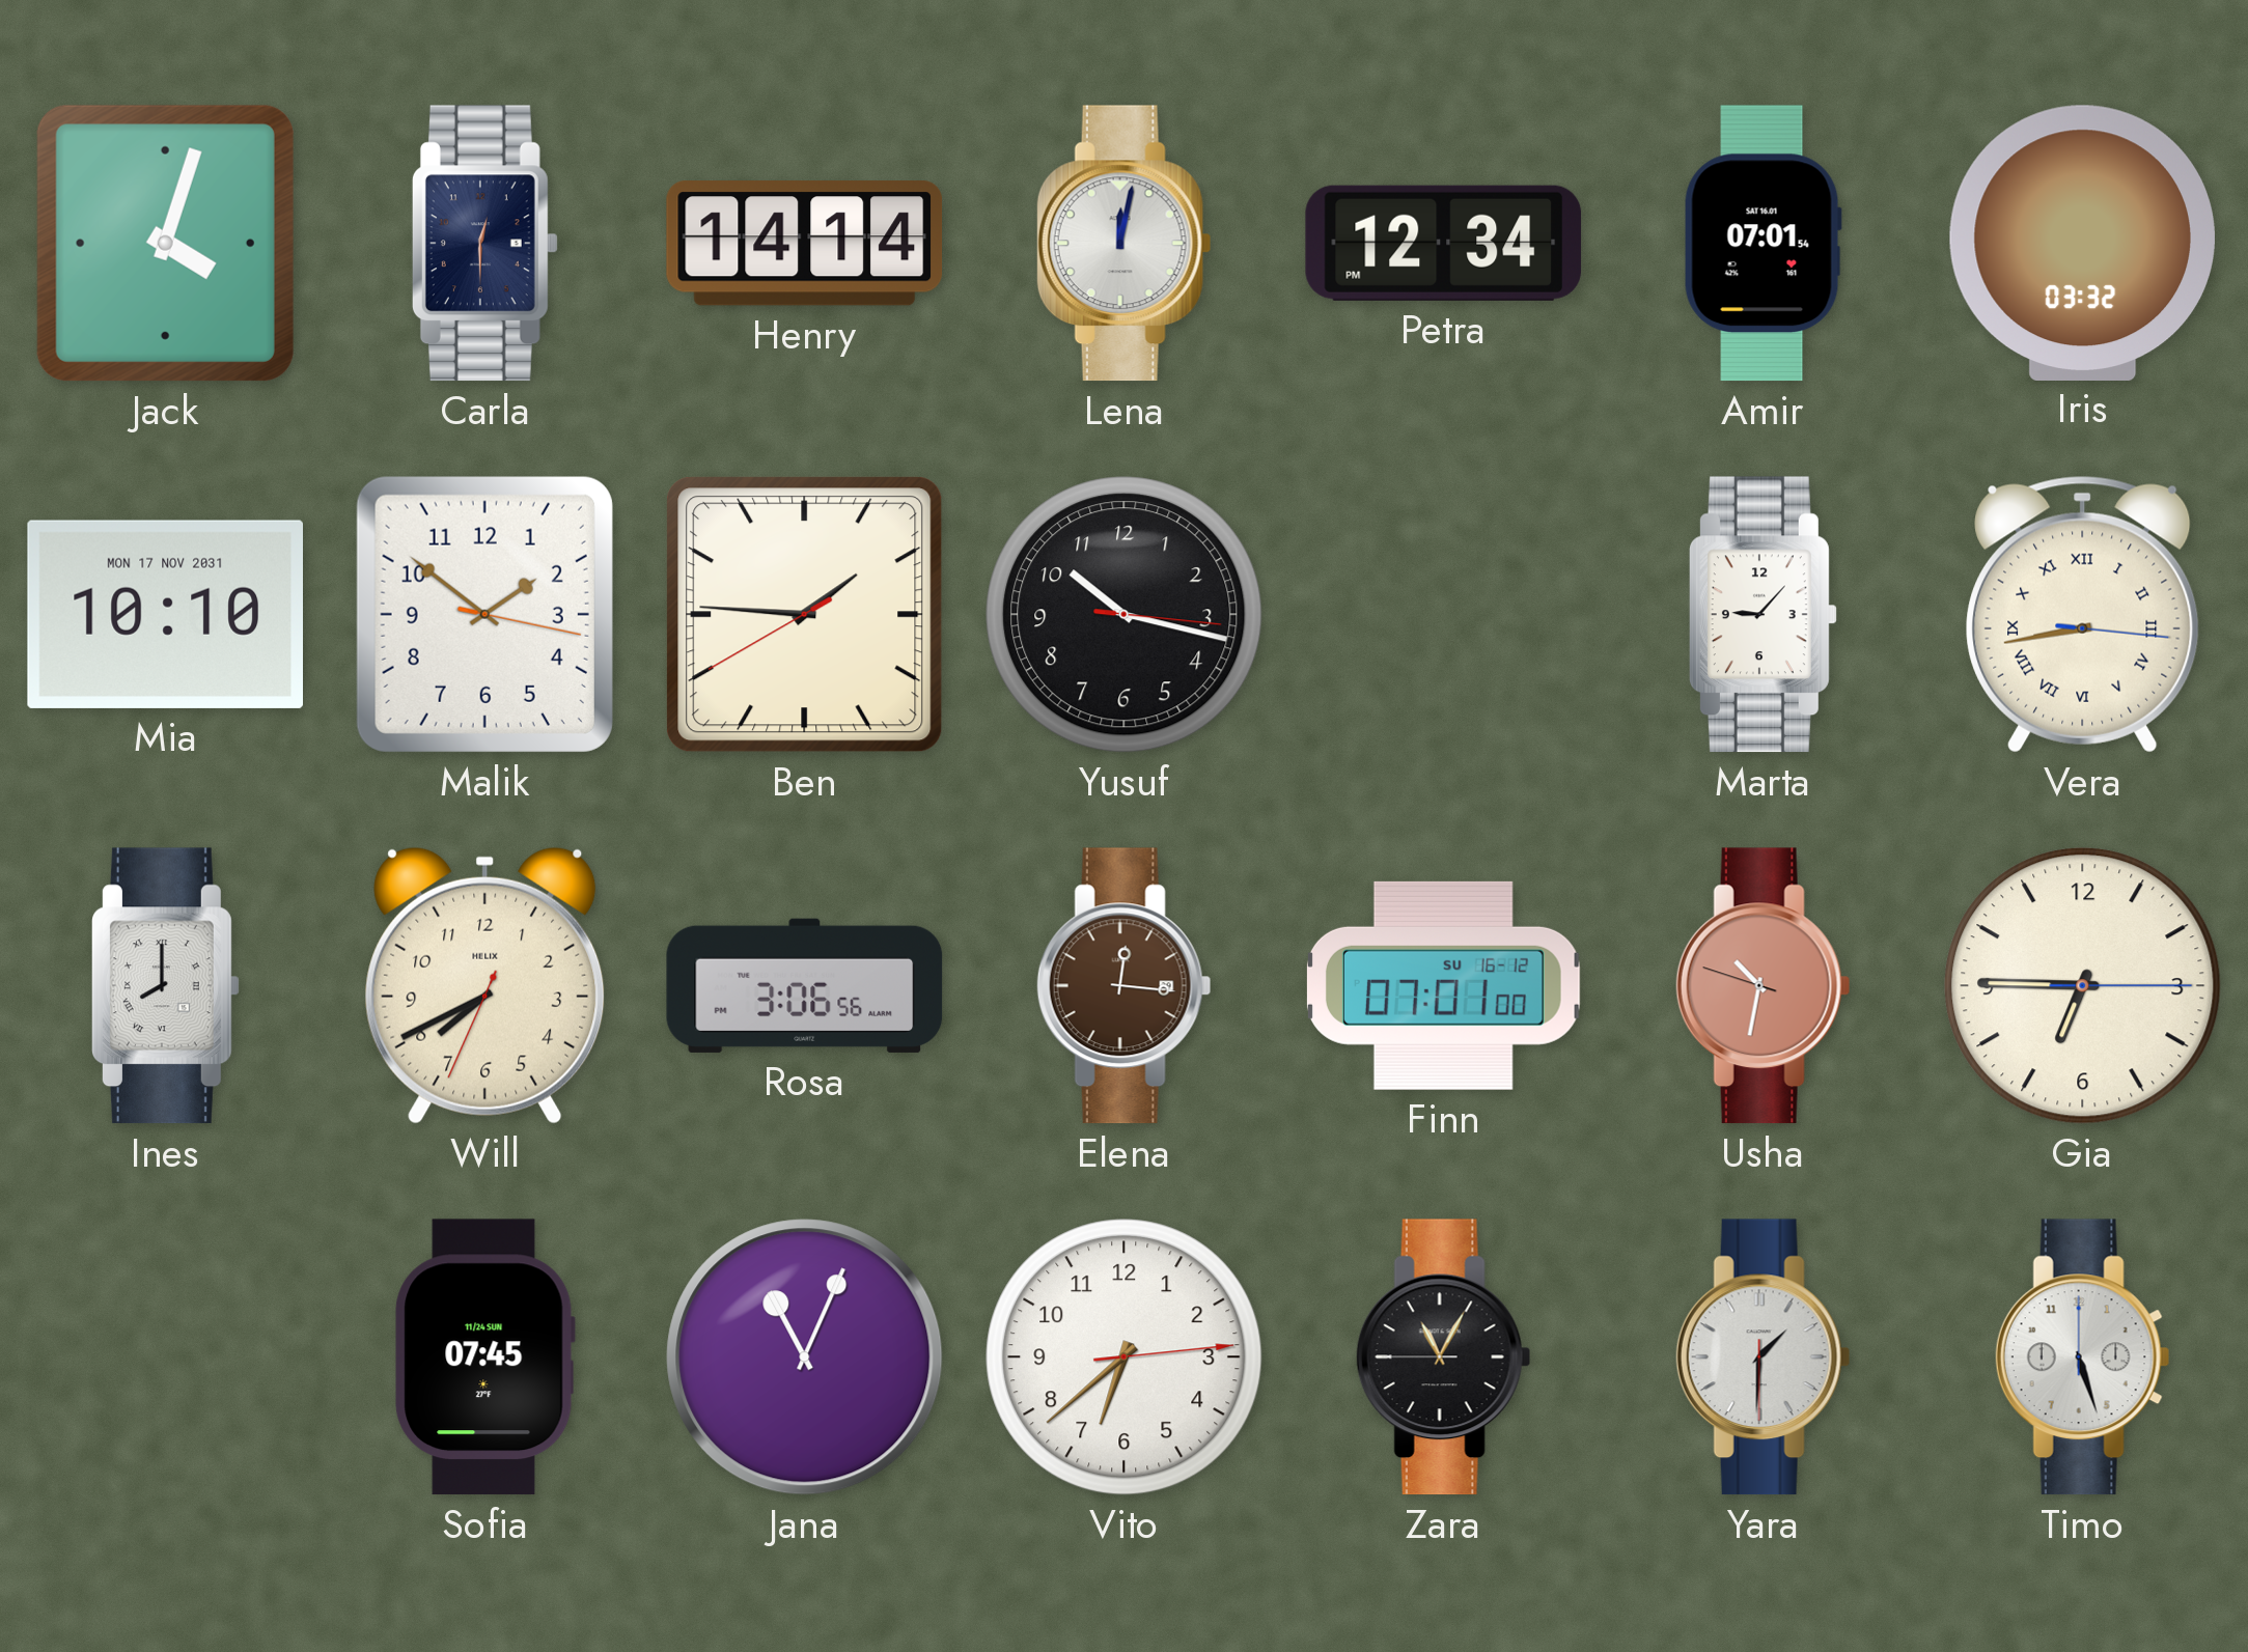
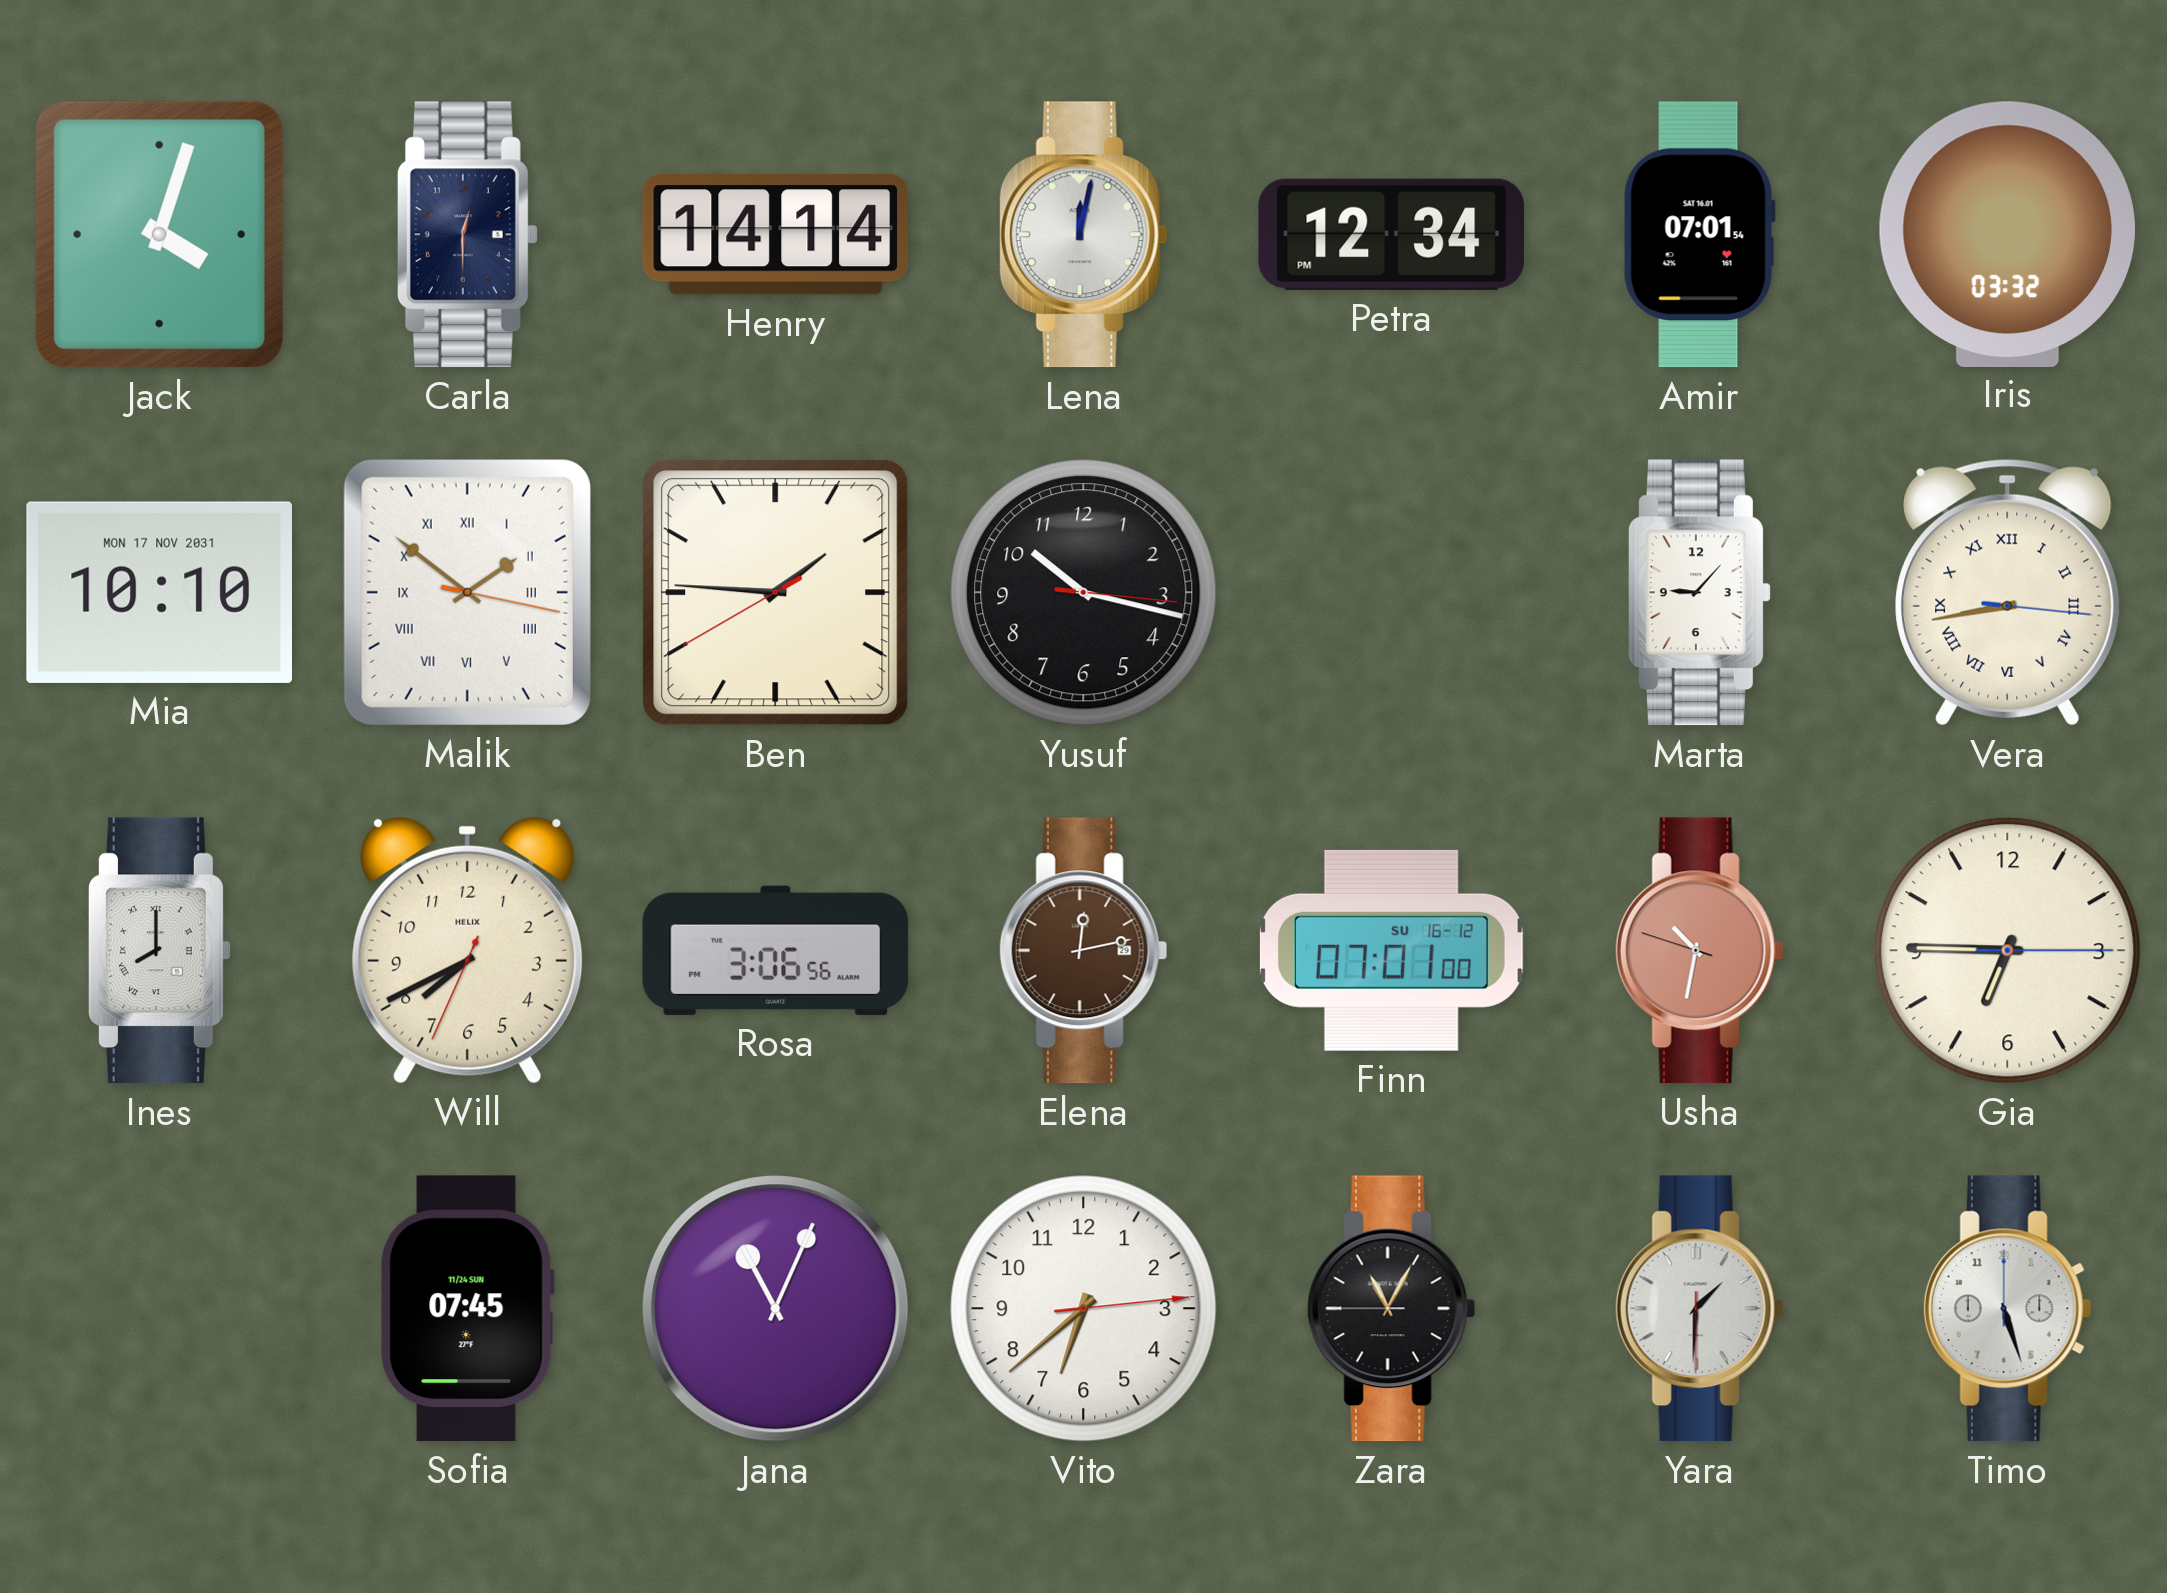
Malik numerals: Arabic -> Roman
Elena: 12:16 -> 12:13
